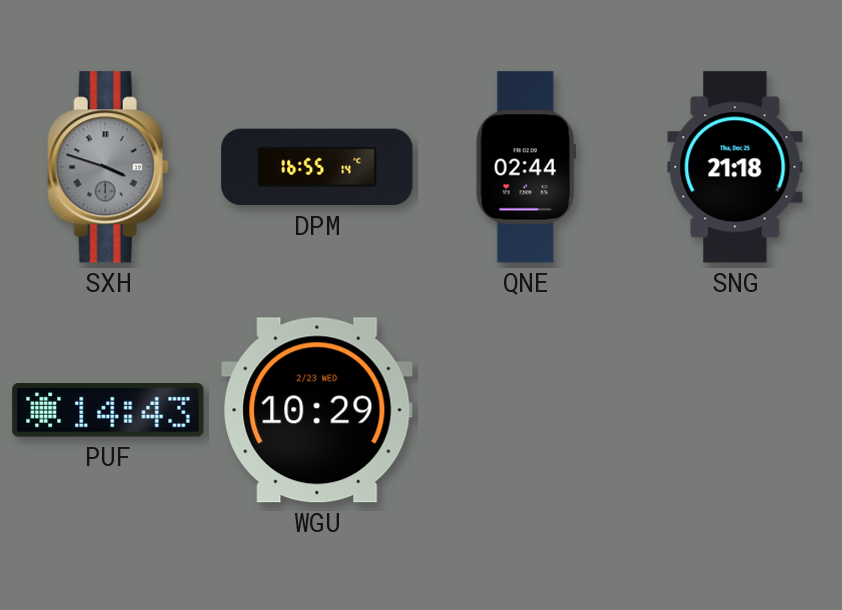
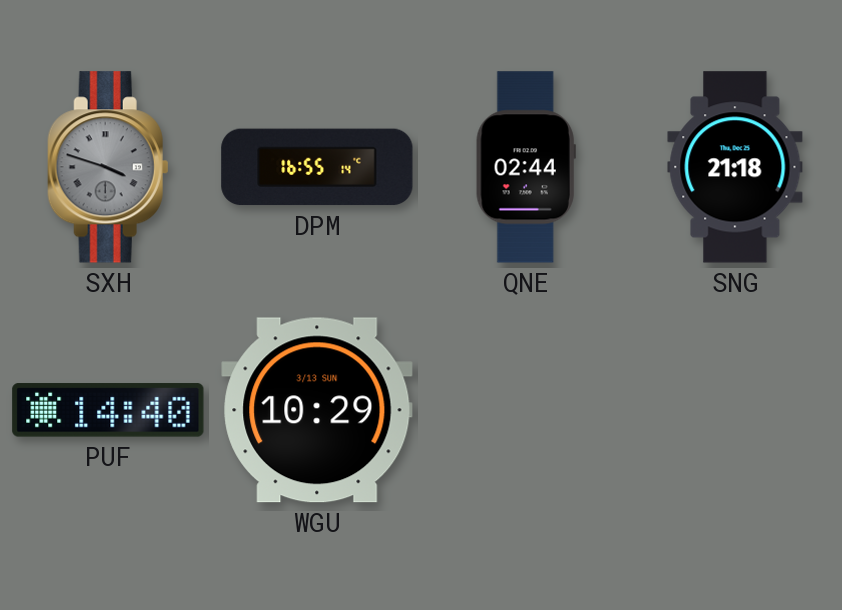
PUF: 14:43 -> 14:40
WGU date: 2/23 WED -> 3/13 SUN
